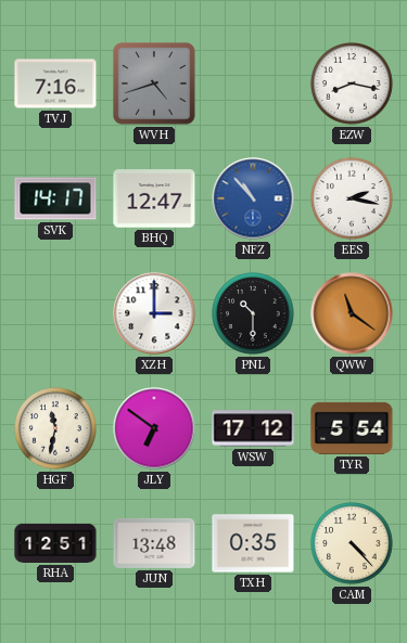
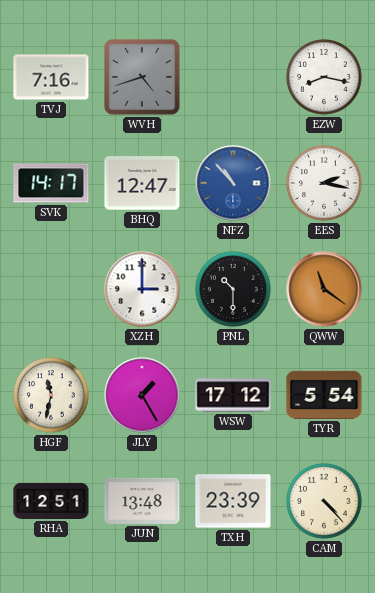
JLY: 6:51 -> 1:25
TXH: 0:35 -> 23:39
